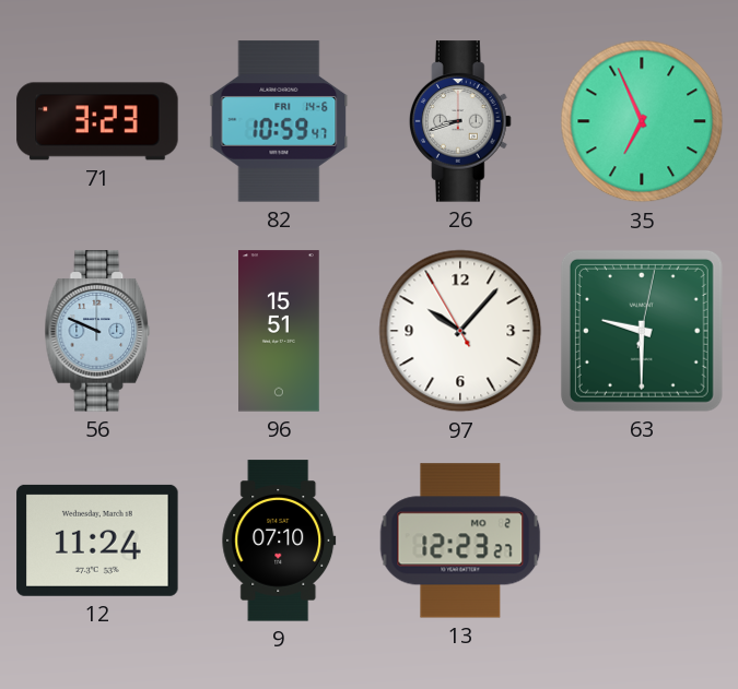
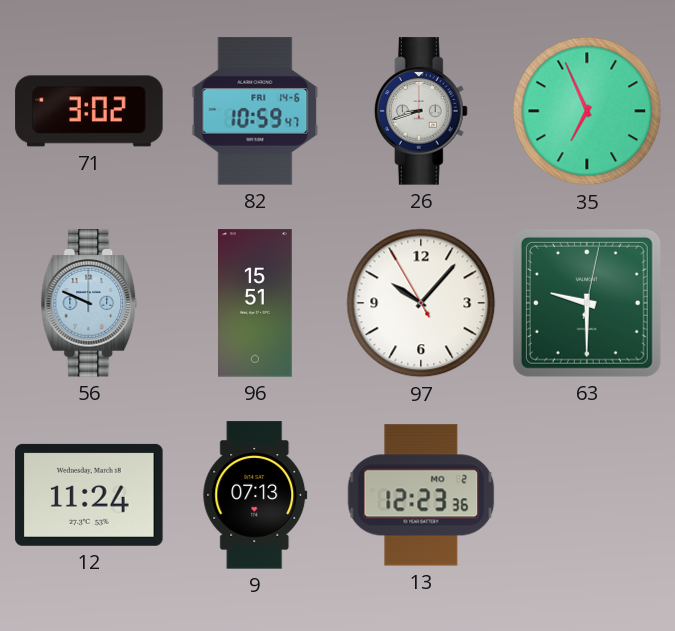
71: 3:23 -> 3:02
9: 07:10 -> 07:13
13: 12:23:27 -> 12:23:36
